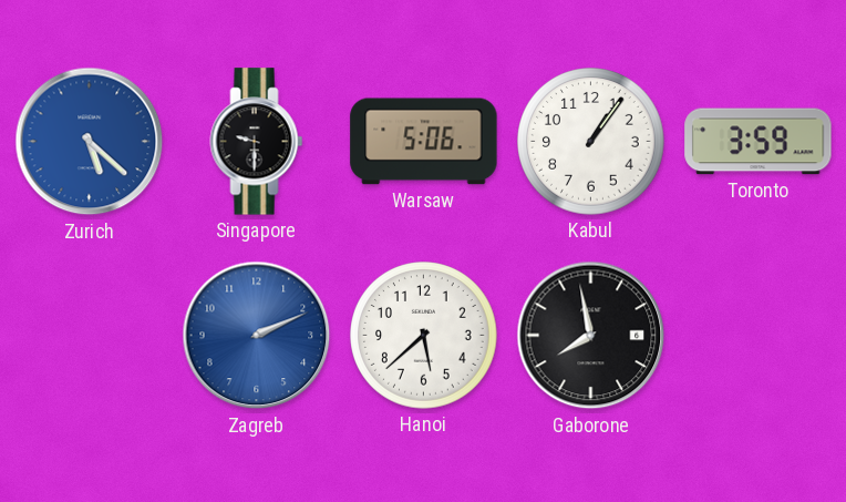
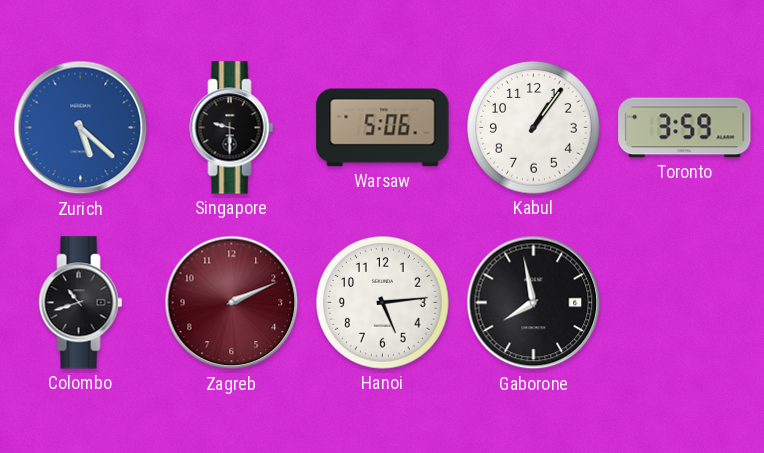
Colombo: none -> 10:42
Zagreb dial: blue -> burgundy
Hanoi: 5:38 -> 5:14
